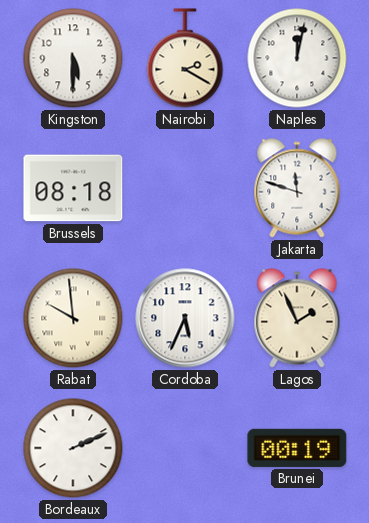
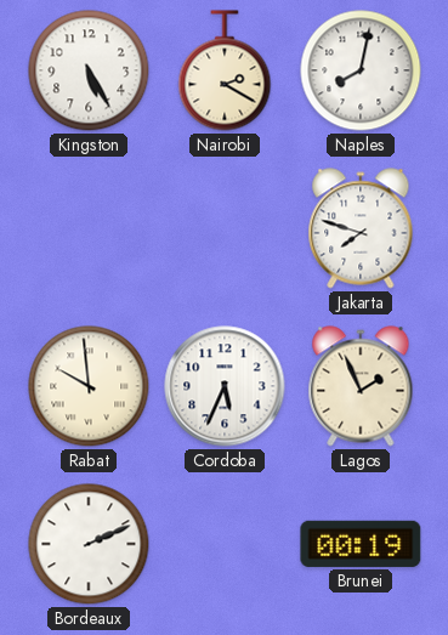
Kingston: 5:30 -> 5:25
Naples: 12:02 -> 8:02
Brussels: 08:18 -> none
Jakarta: 11:48 -> 7:48
